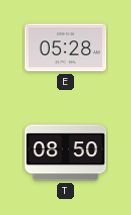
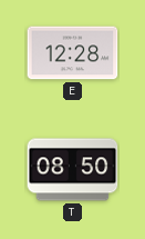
E: 05:28 -> 12:28
